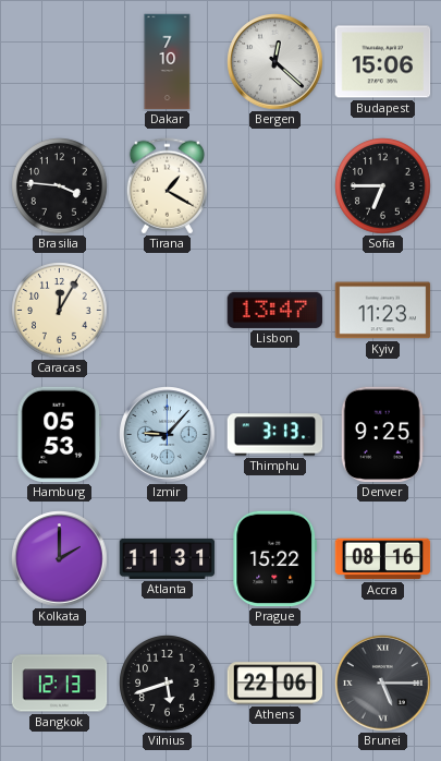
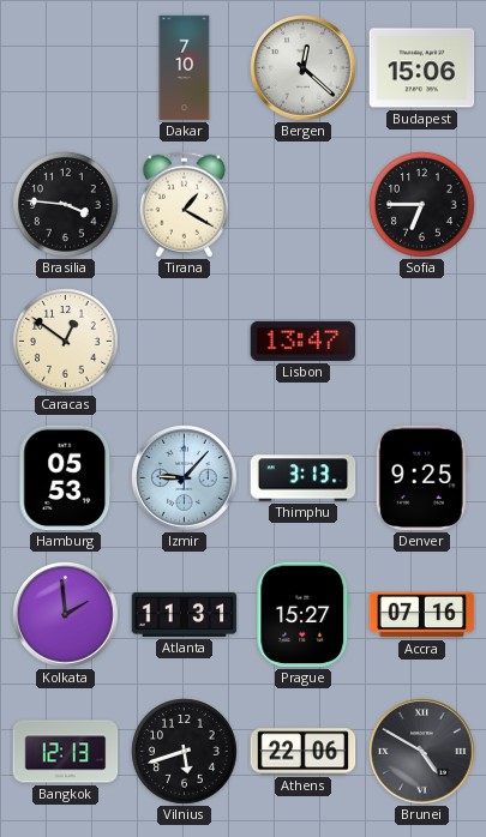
Caracas: 12:05 -> 12:51
Kyiv: 11:23 -> none
Kolkata: 2:00 -> 1:59
Prague: 15:22 -> 15:27
Accra: 08:16 -> 07:16
Brunei: 5:15 -> 4:50
